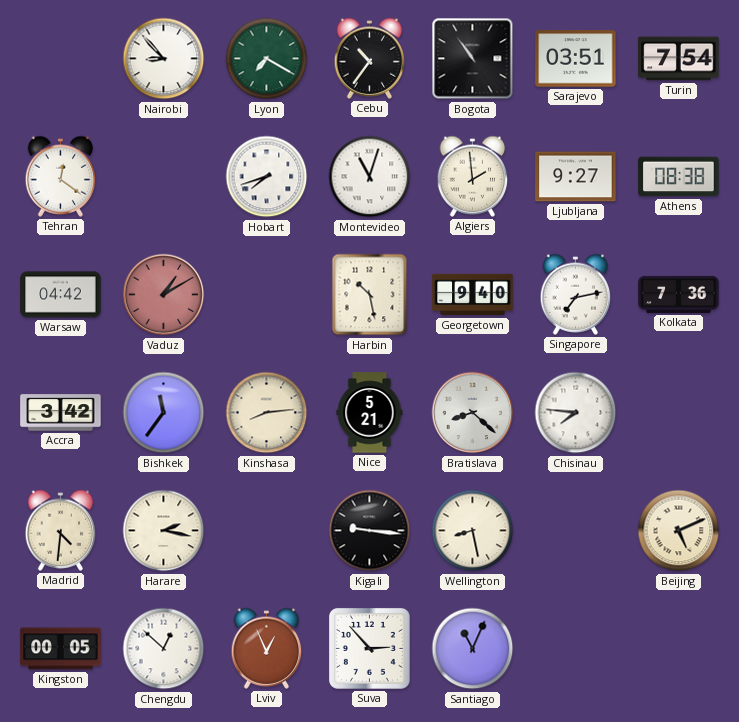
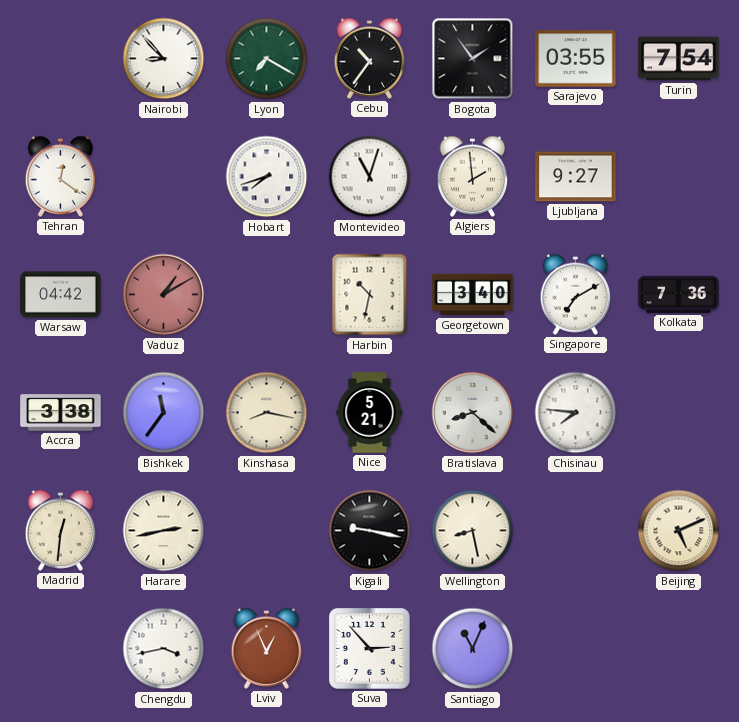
Bogota: 10:54 -> 1:54
Sarajevo: 03:51 -> 03:55
Athens: 08:38 -> none
Harbin: 10:28 -> 10:32
Georgetown: 9:40 -> 3:40
Singapore: 7:13 -> 7:10
Accra: 3:42 -> 3:38
Kinshasa: 8:14 -> 8:17
Madrid: 4:31 -> 12:31
Harare: 2:17 -> 2:43
Kigali: 9:16 -> 9:17
Kingston: 00:05 -> none
Chengdu: 12:52 -> 3:43
